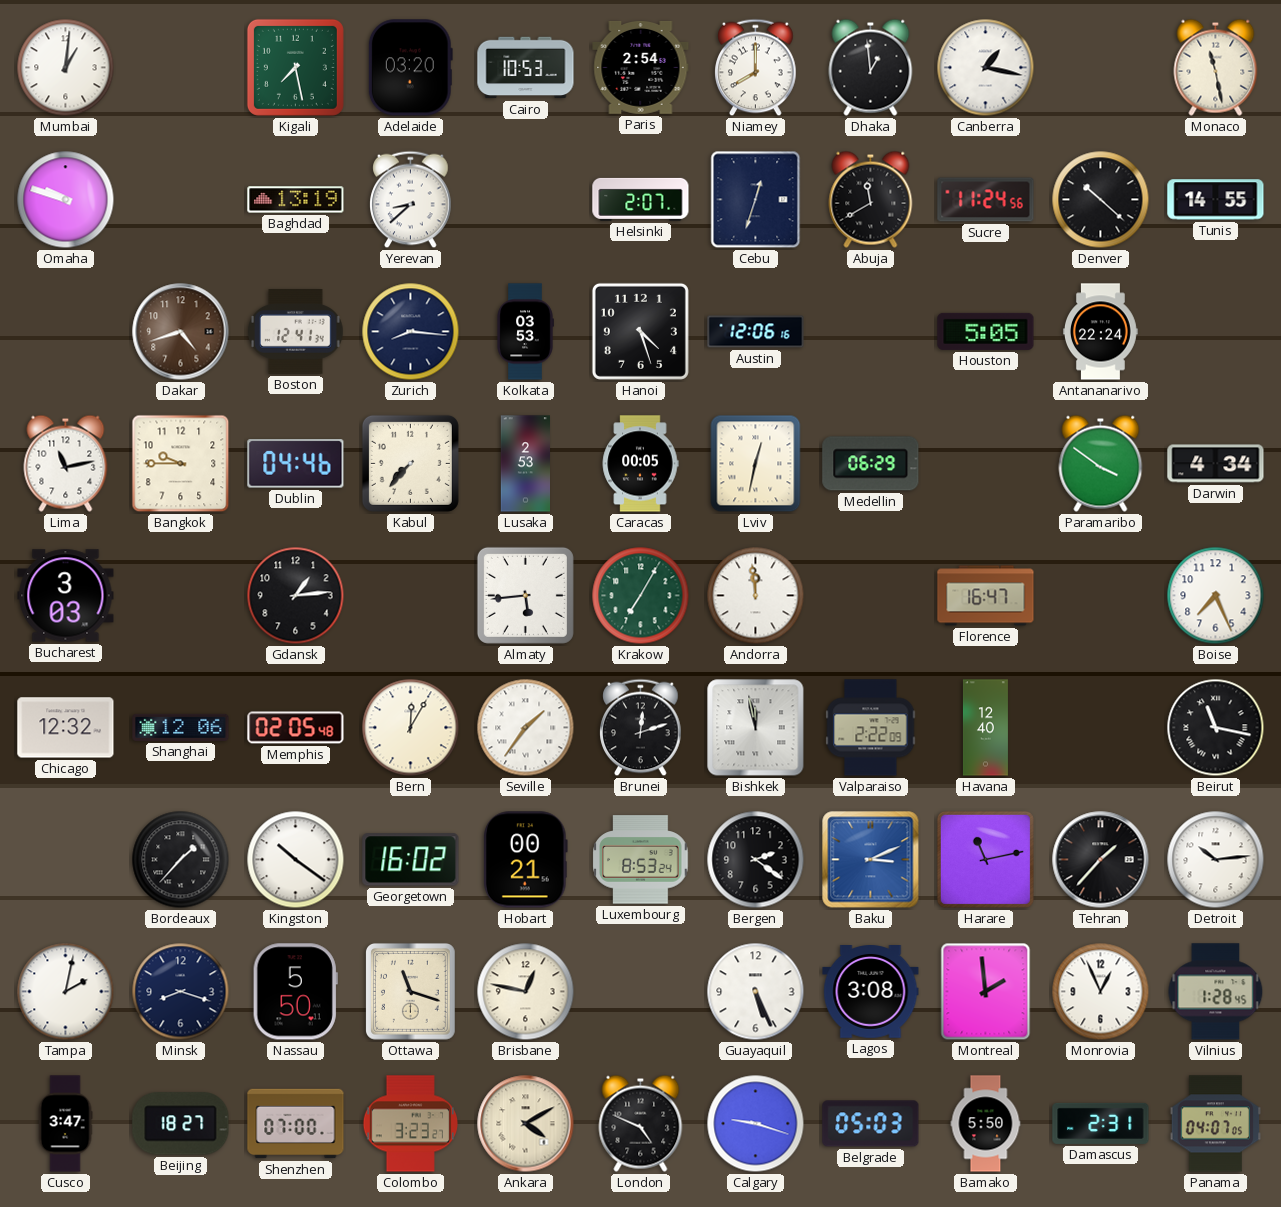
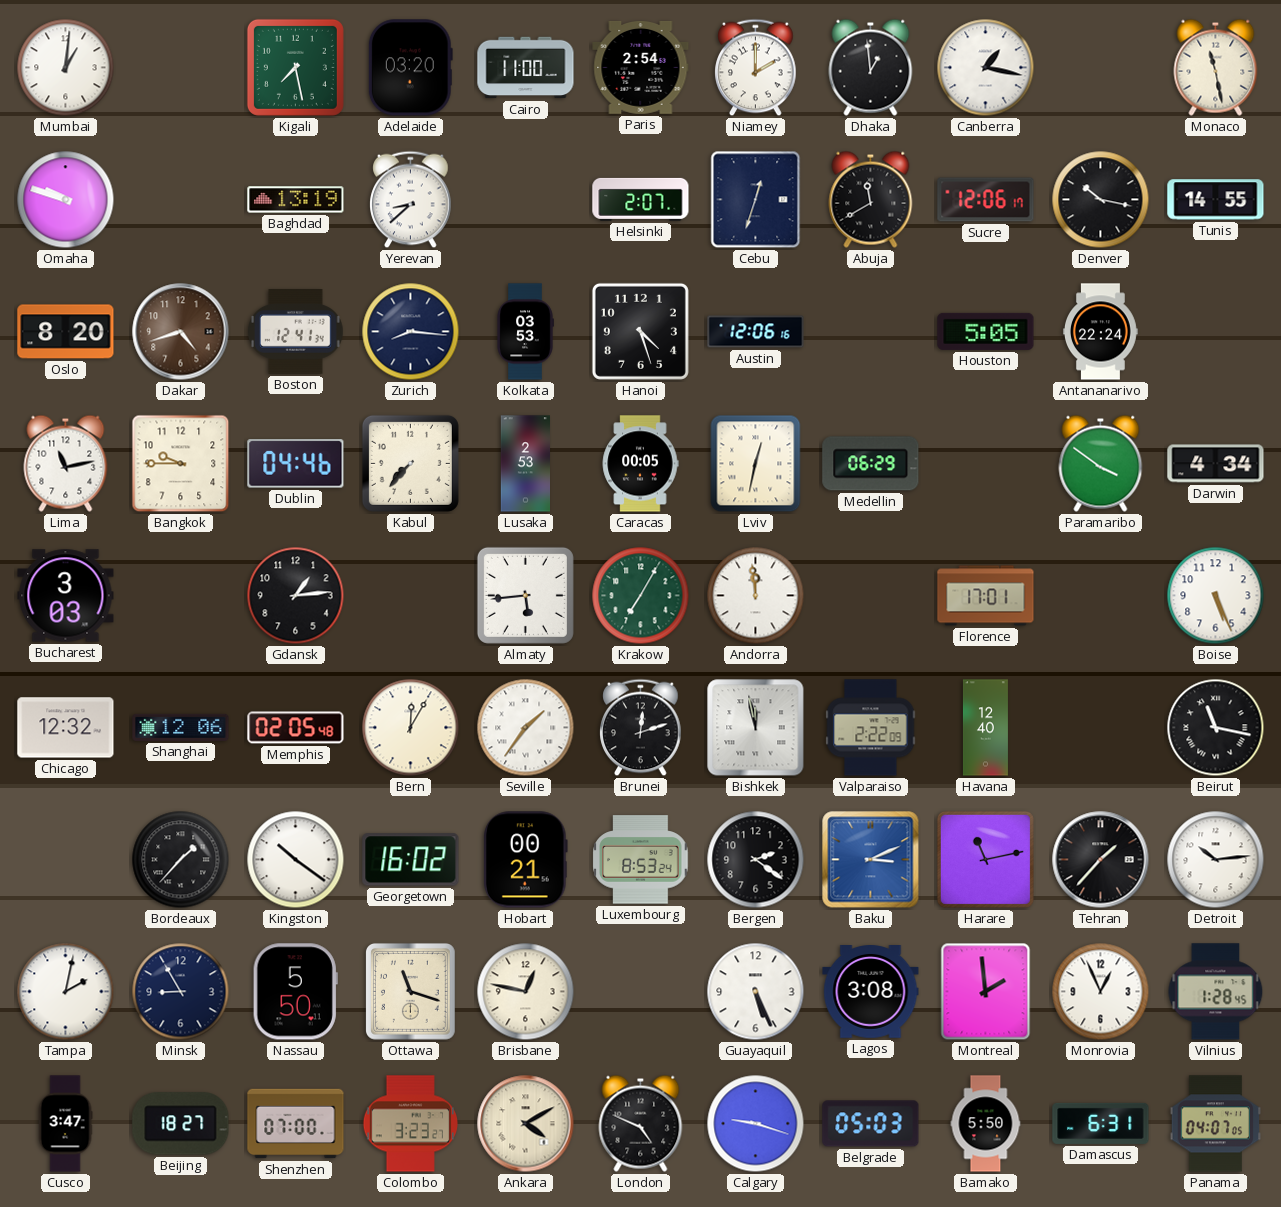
Cairo: 10:53 -> 11:00
Niamey: 8:00 -> 2:00
Sucre: 11:24 -> 12:06
Denver: 10:22 -> 10:17
Oslo: none -> 8:20
Florence: 16:47 -> 17:01
Boise: 7:26 -> 5:26
Minsk: 8:18 -> 8:55
Damascus: 2:31 -> 6:31
